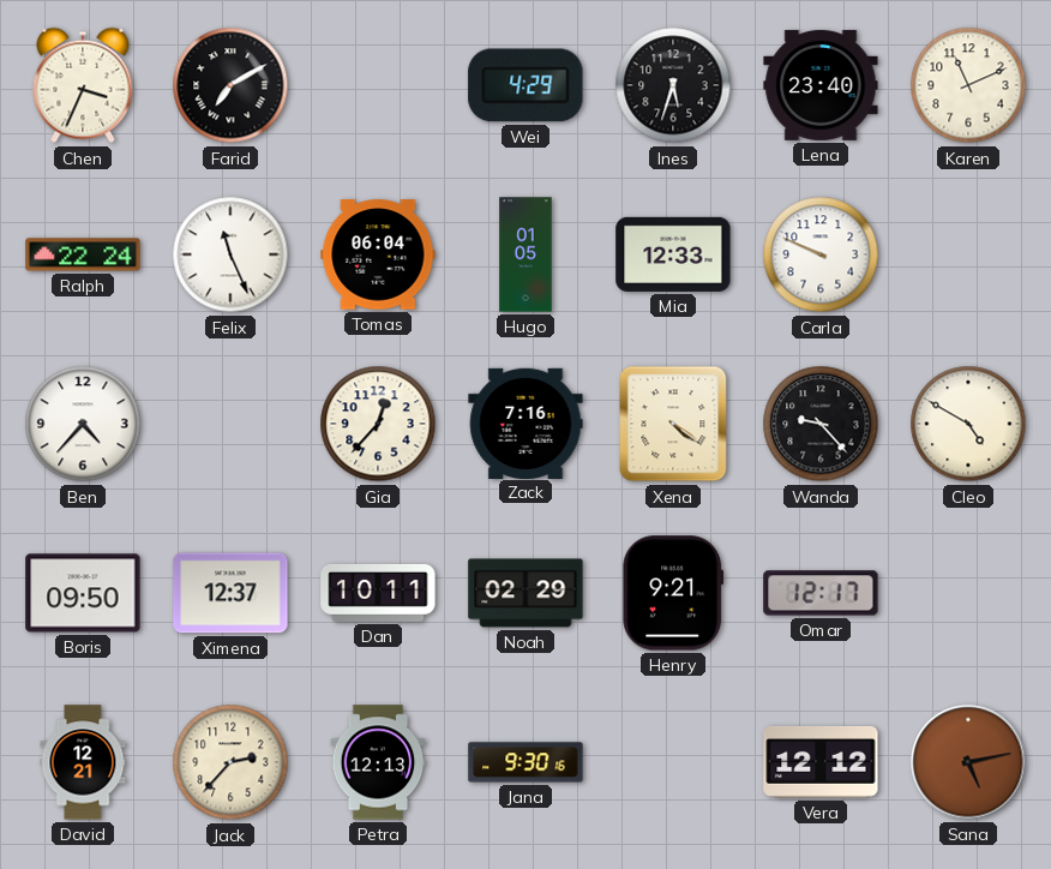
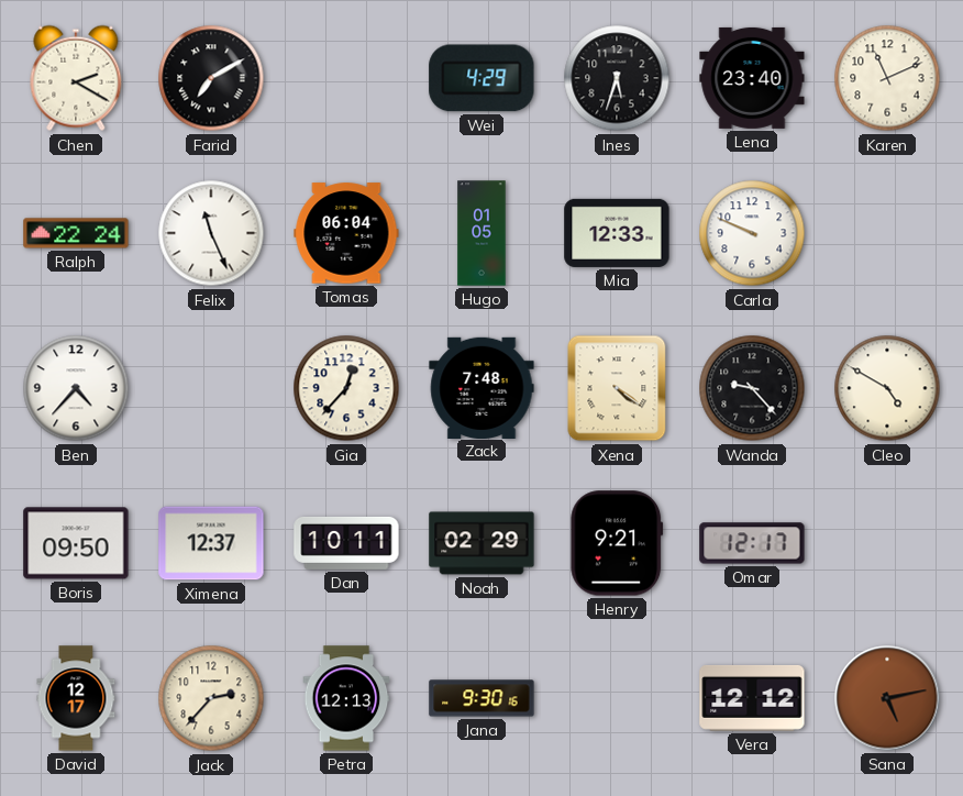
Chen: 3:34 -> 2:20
Zack: 7:16 -> 7:48
David: 12:21 -> 12:17
